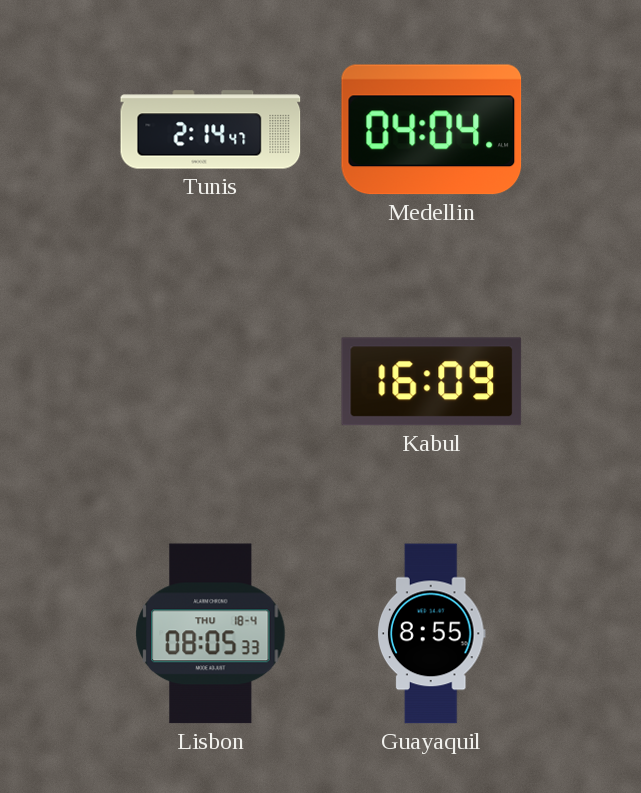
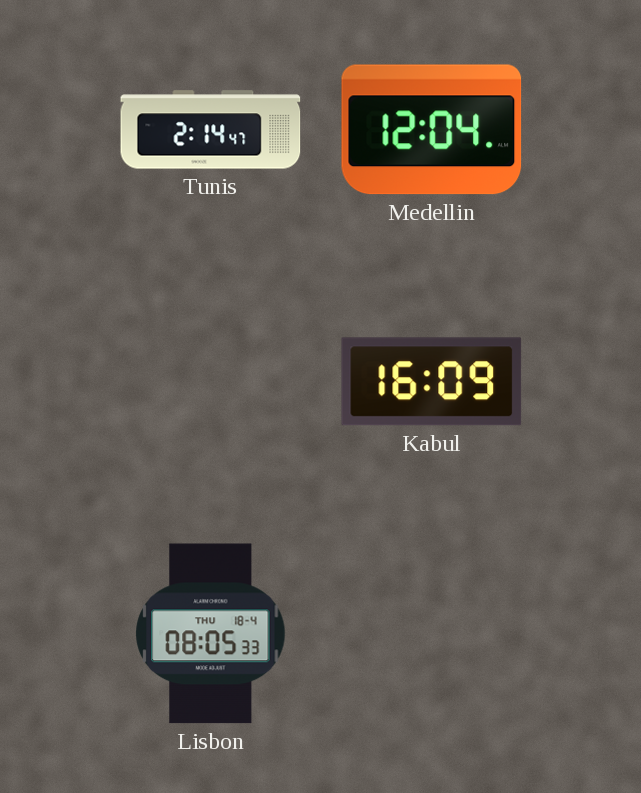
Medellin: 04:04 -> 12:04
Guayaquil: 8:55 -> none
